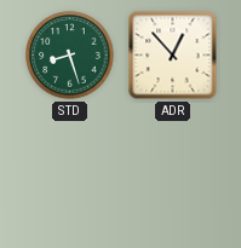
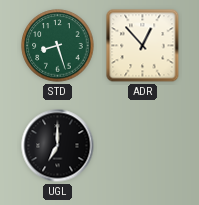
UGL: none -> 7:00
